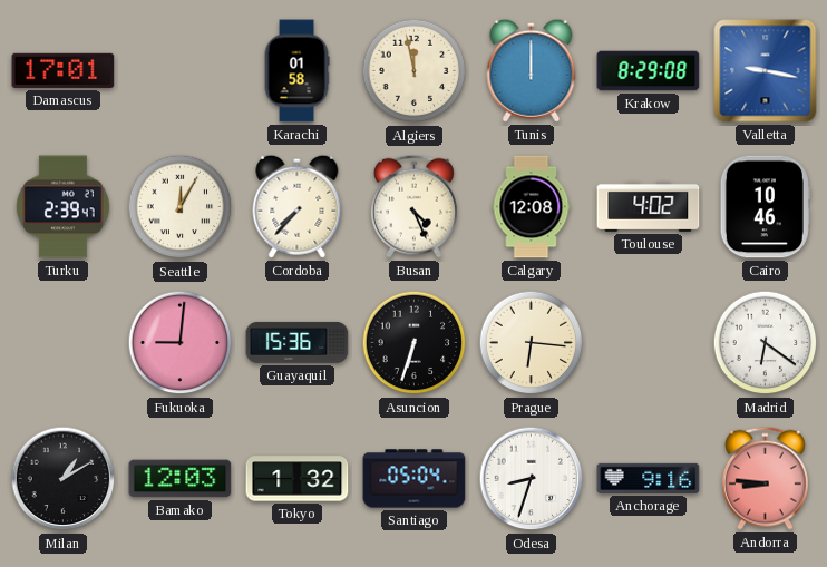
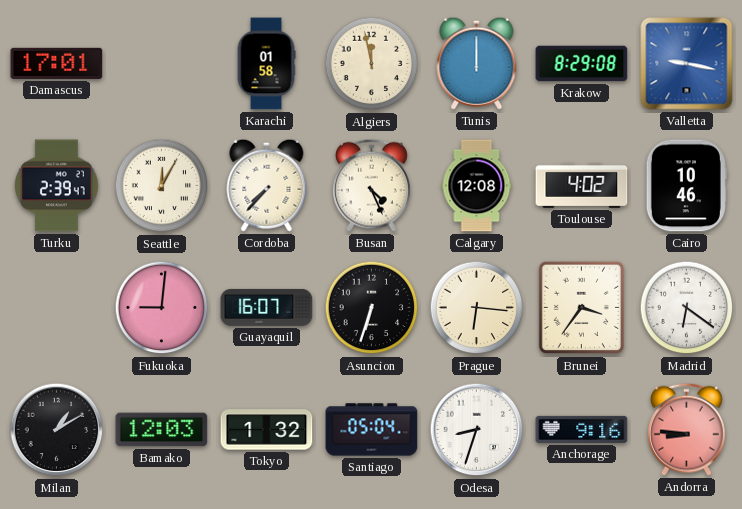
Guayaquil: 15:36 -> 16:07
Brunei: none -> 3:36
